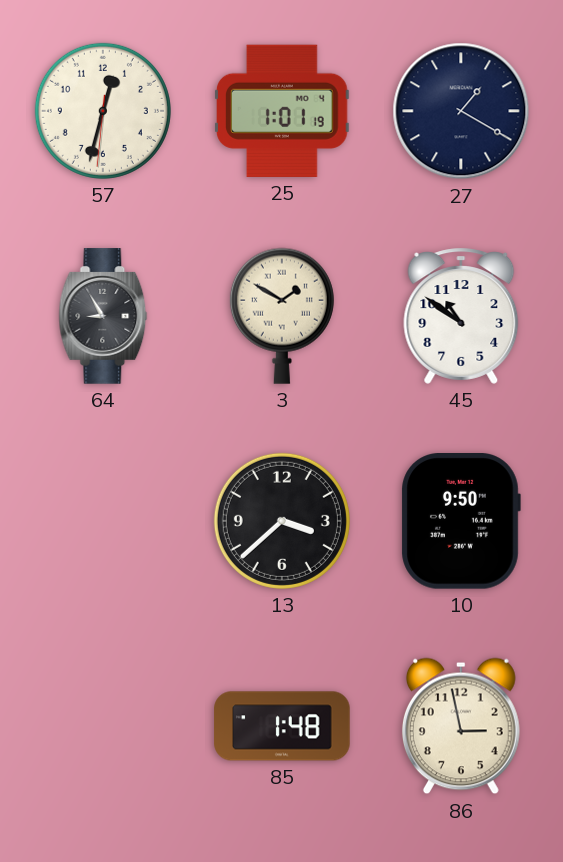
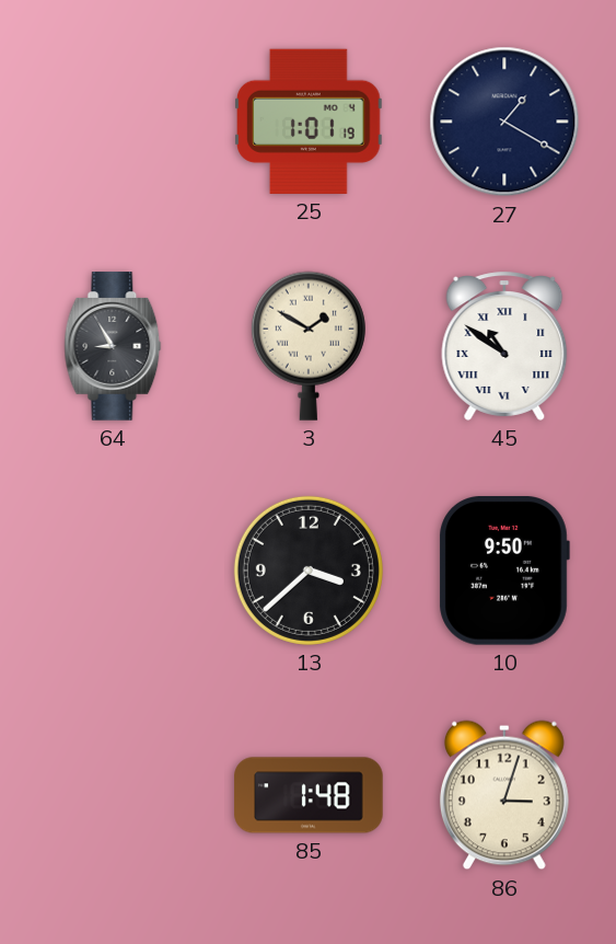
57: 12:32 -> none
45 numerals: Arabic -> Roman
86: 2:58 -> 3:03
